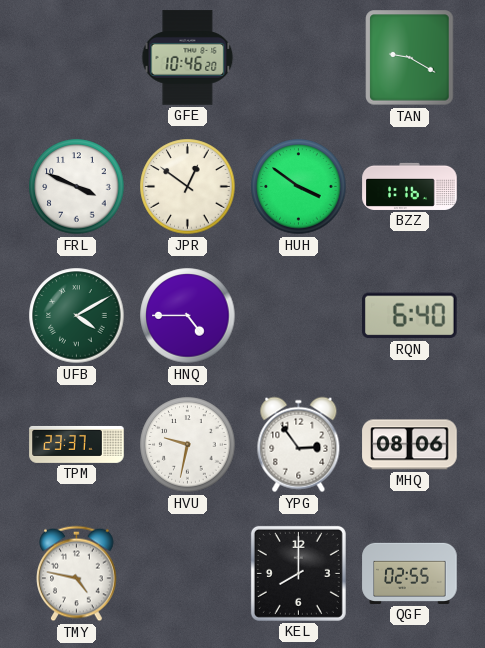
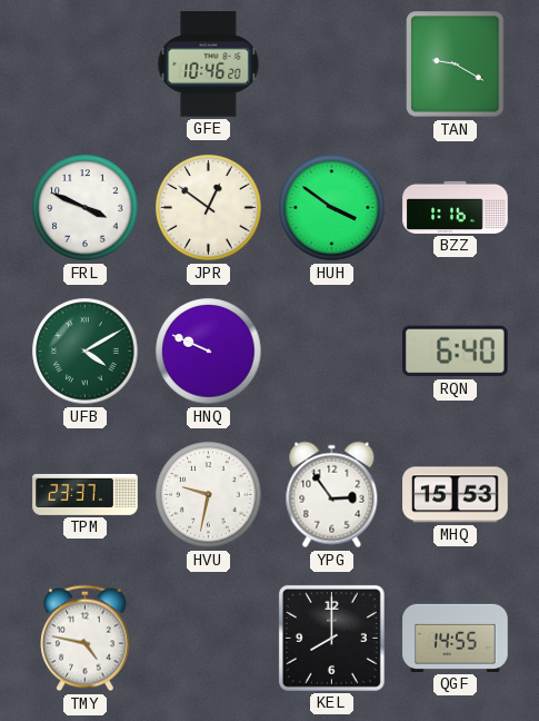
HNQ: 4:45 -> 9:49
MHQ: 08:06 -> 15:53
QGF: 02:55 -> 14:55
